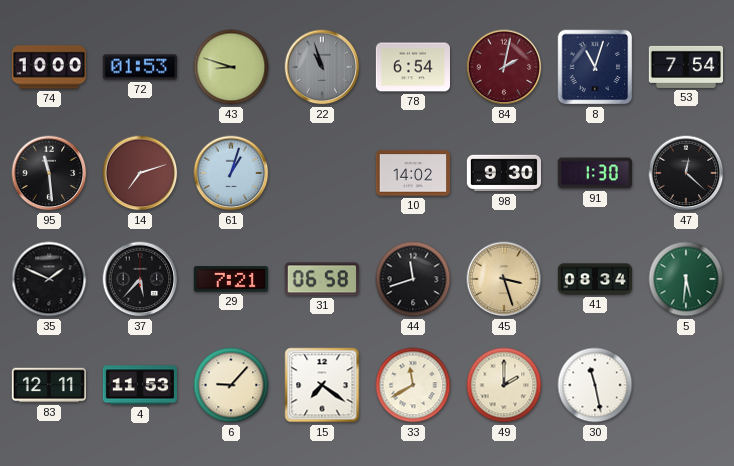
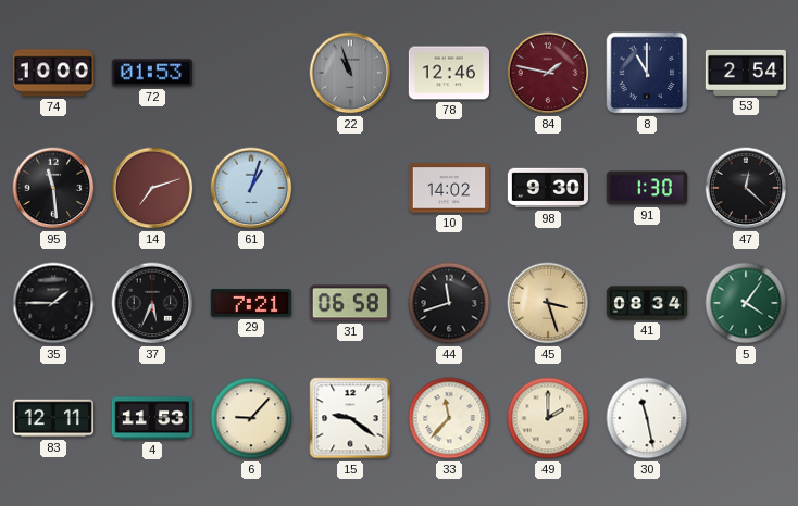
43: 8:48 -> none
78: 6:54 -> 12:46
84: 2:02 -> 1:47
8: 11:03 -> 11:00
53: 7:54 -> 2:54
35: 1:49 -> 1:45
37: 5:37 -> 5:34
5: 5:31 -> 4:06
15: 7:21 -> 9:21
33: 11:40 -> 11:37
